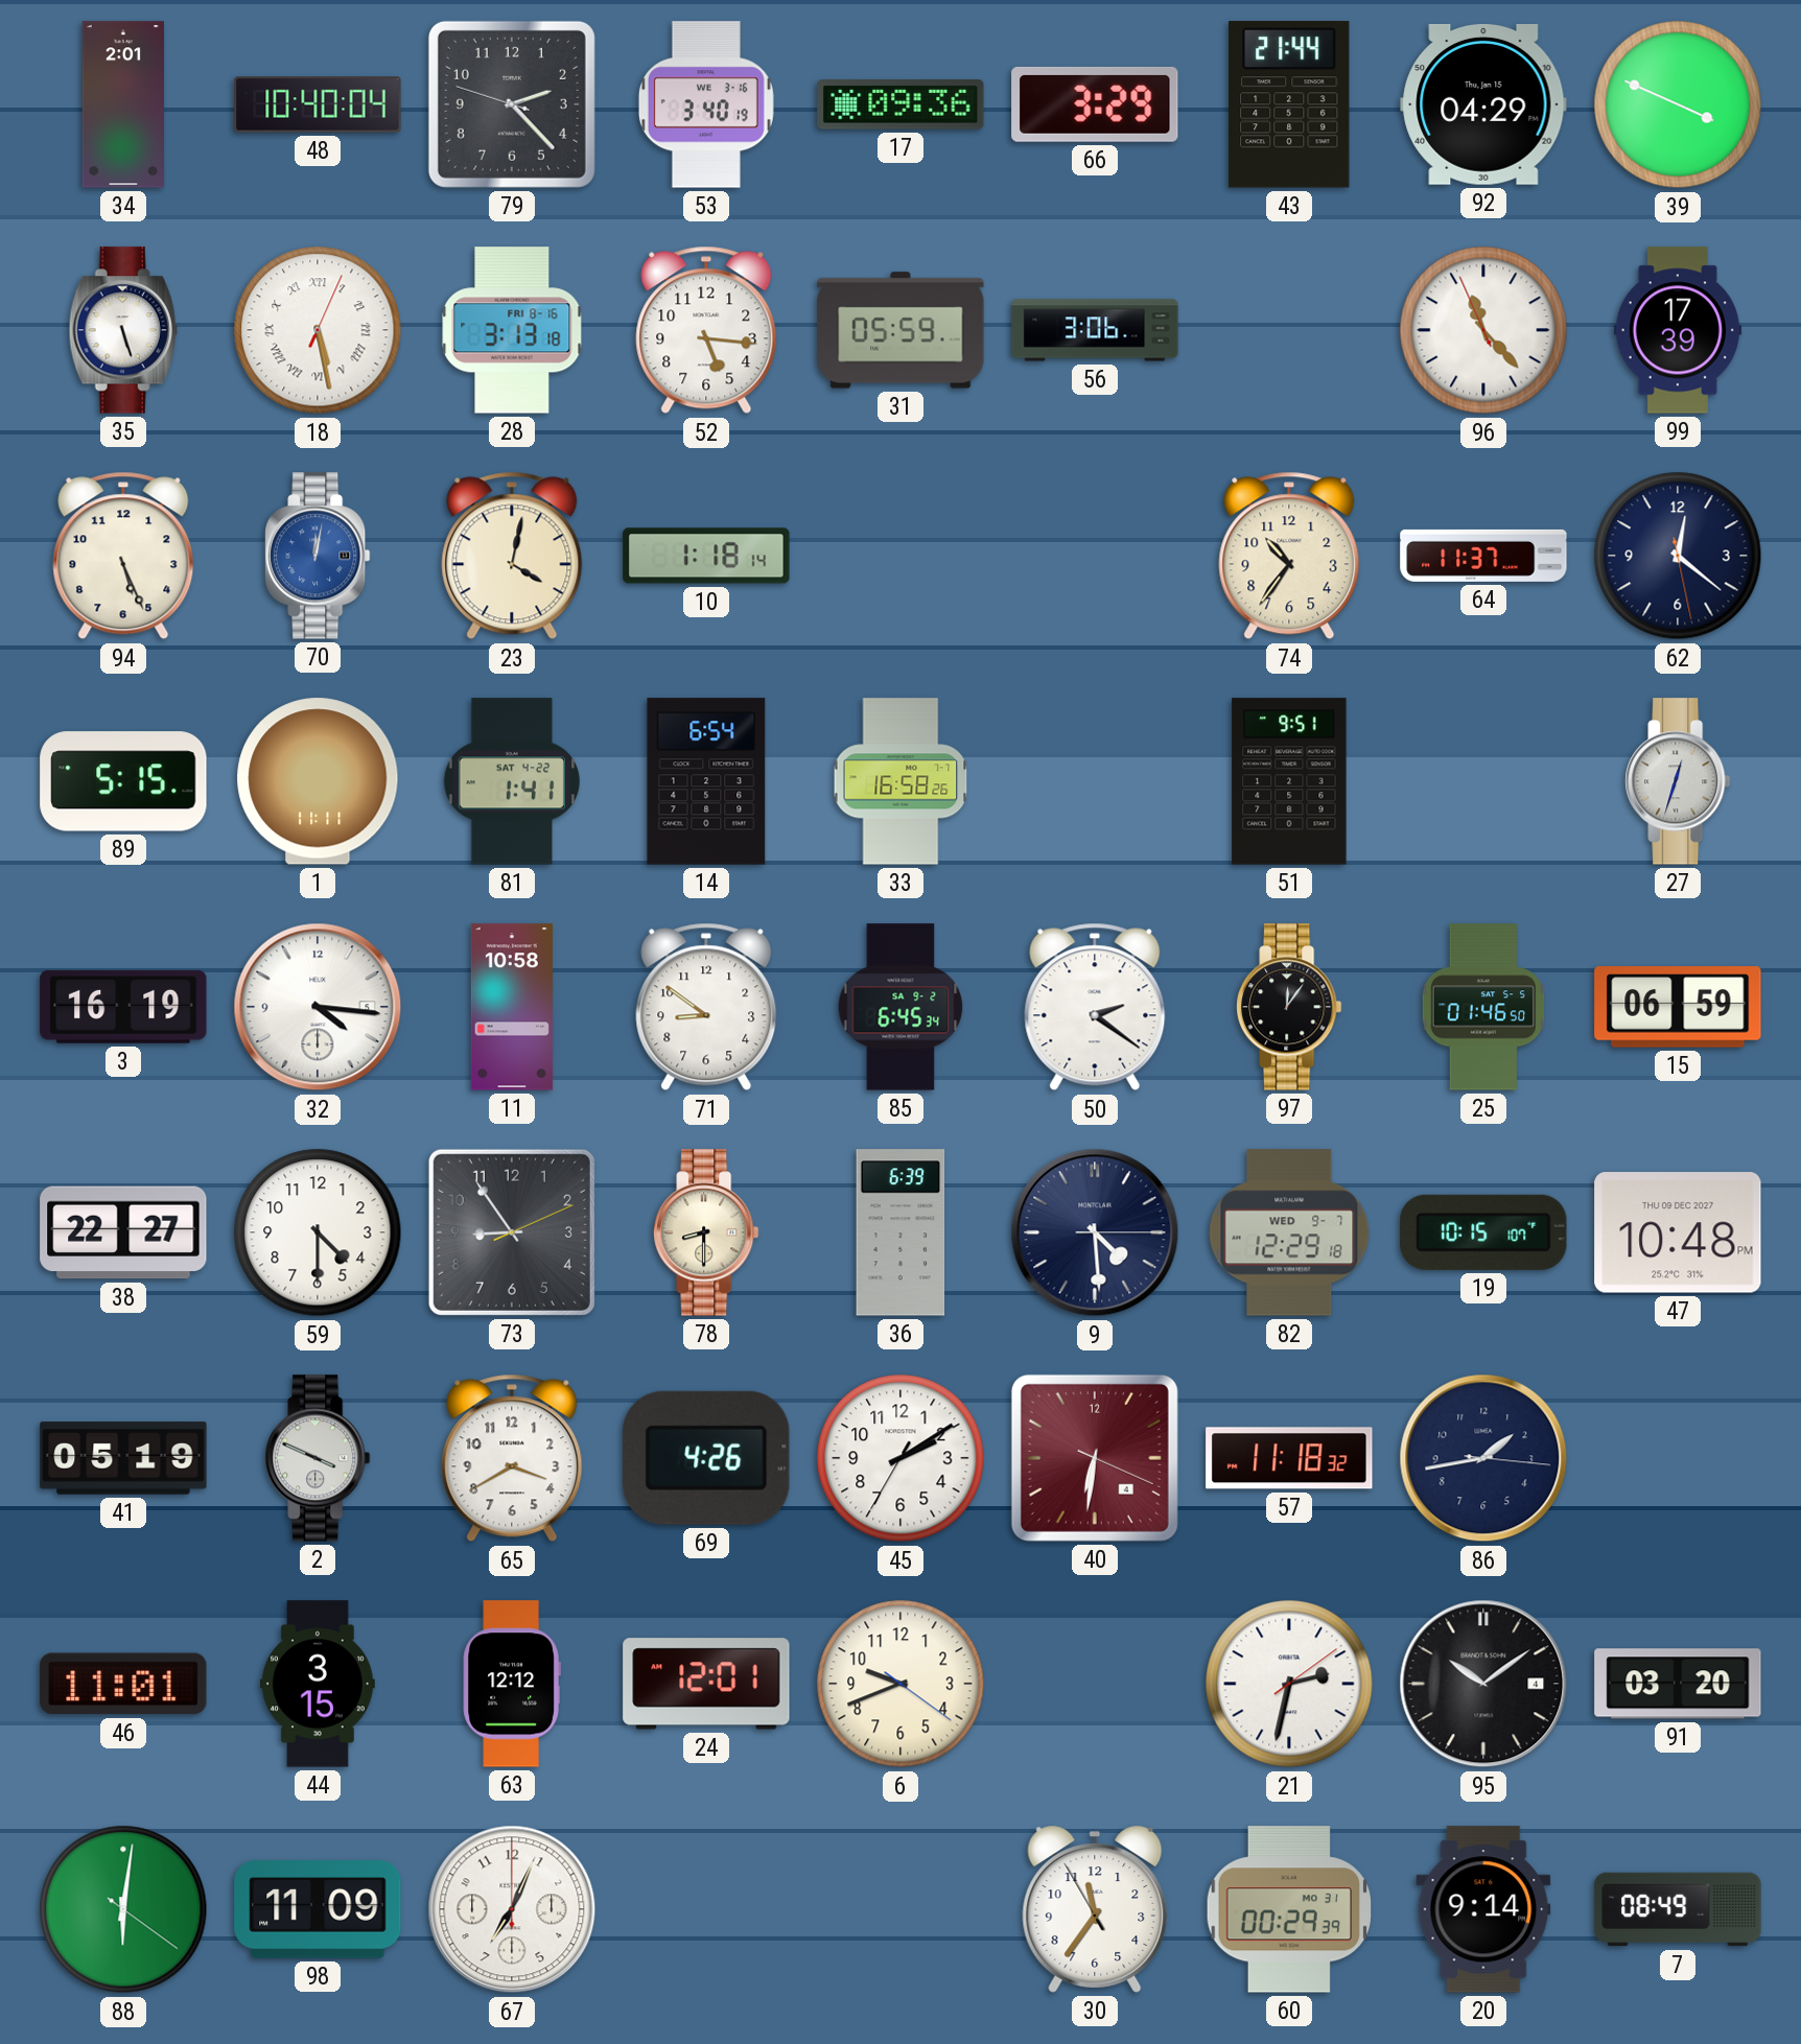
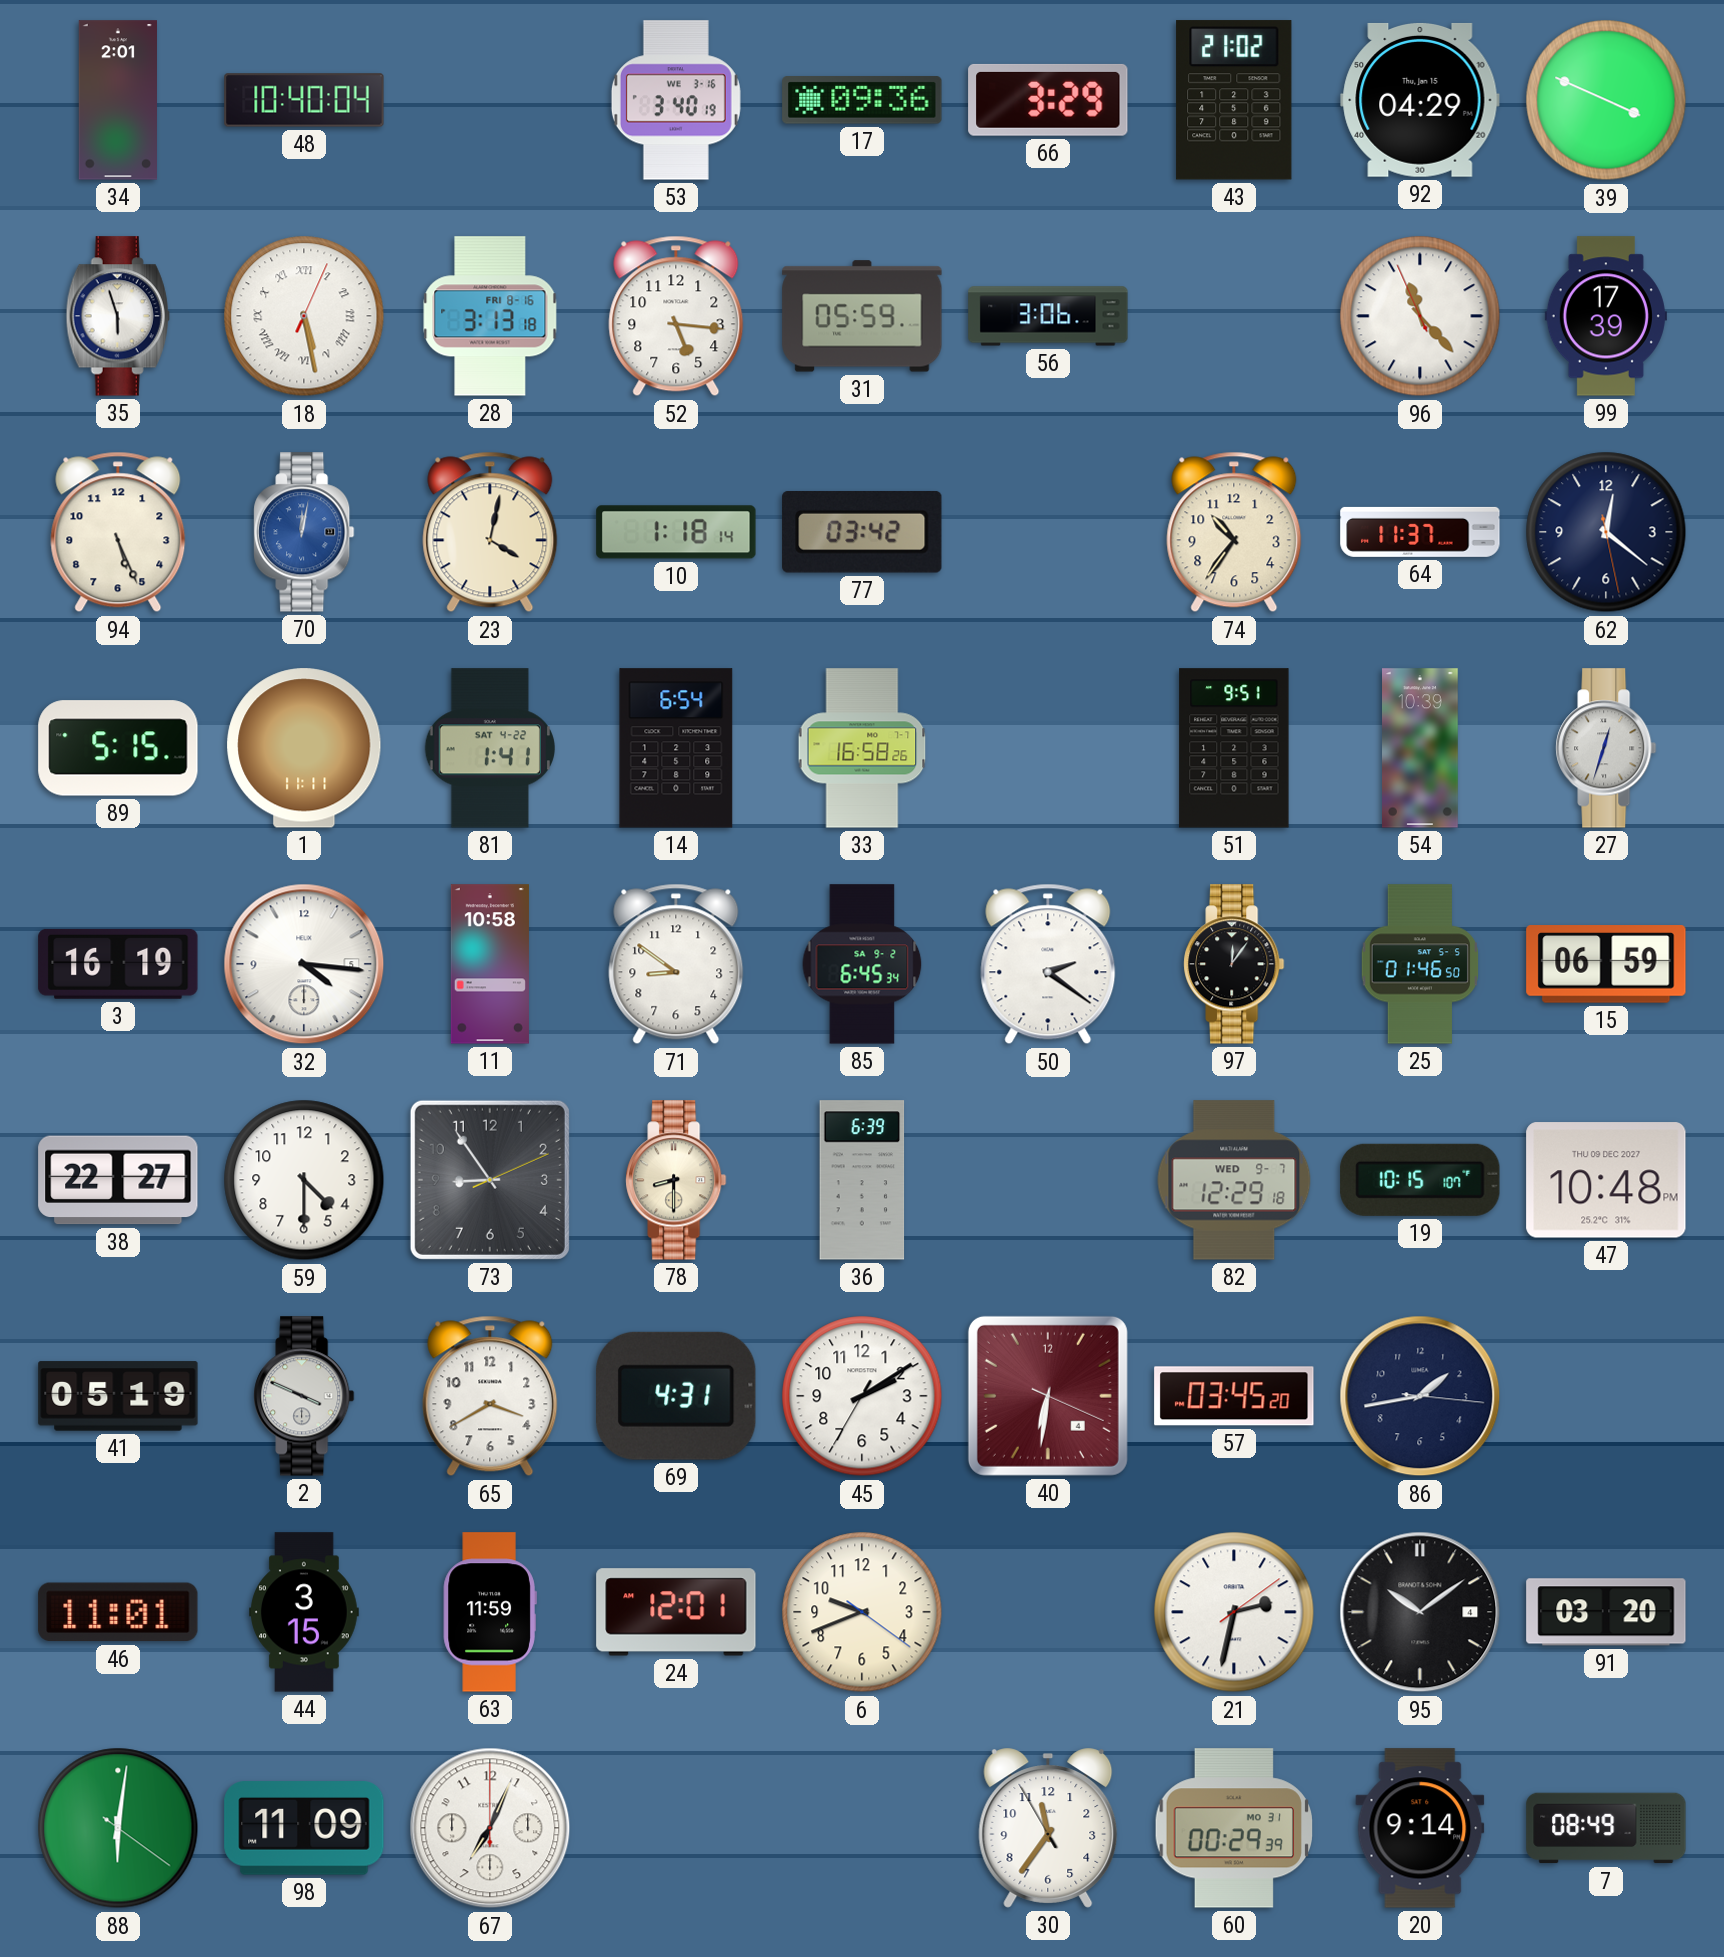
79: 2:22 -> none
43: 21:44 -> 21:02
35: 5:27 -> 5:57
77: none -> 03:42
54: none -> 10:39
9: 4:29 -> none
69: 4:26 -> 4:31
57: 11:18 -> 03:45
63: 12:12 -> 11:59
